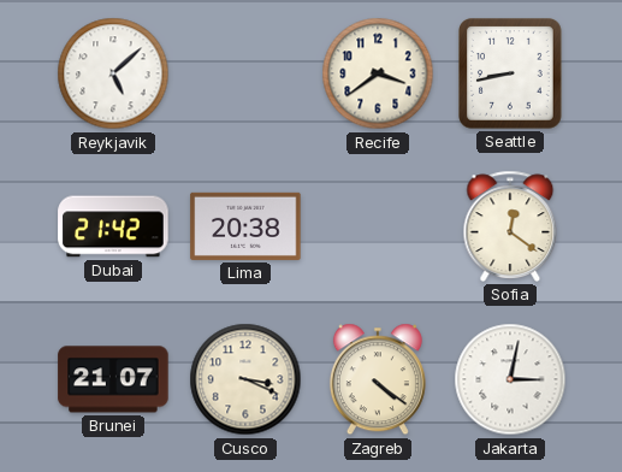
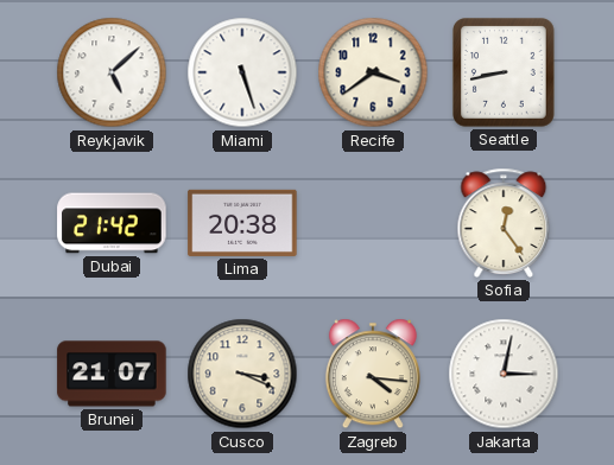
Miami: none -> 5:27
Sofia: 12:21 -> 12:24
Zagreb: 4:21 -> 4:16
